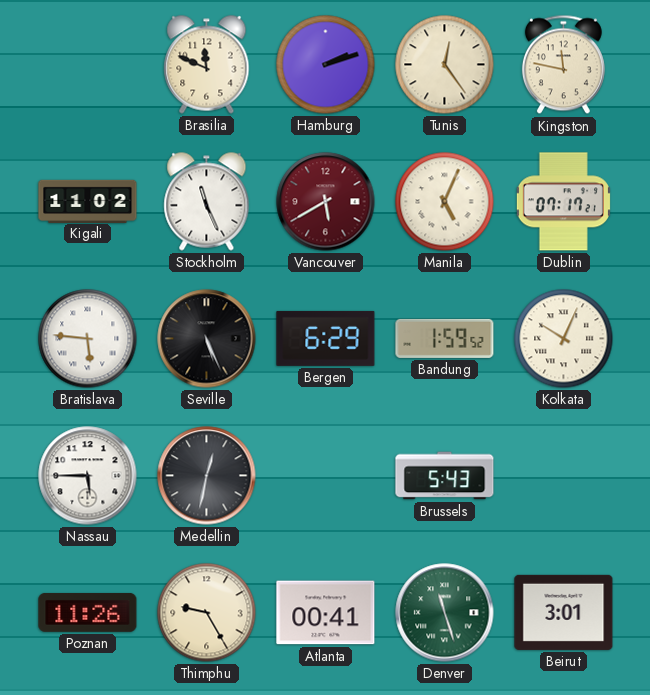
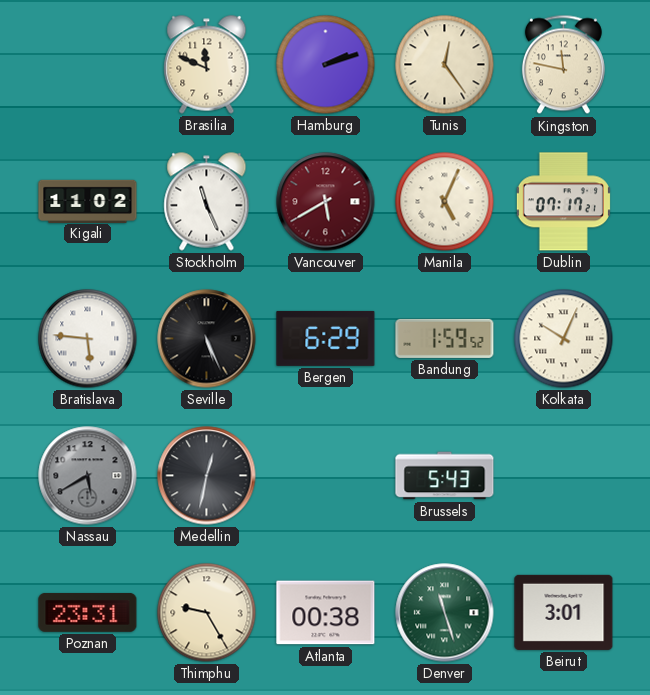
Nassau: 5:45 -> 5:40
Nassau dial: white -> grey
Poznan: 11:26 -> 23:31
Atlanta: 00:41 -> 00:38
